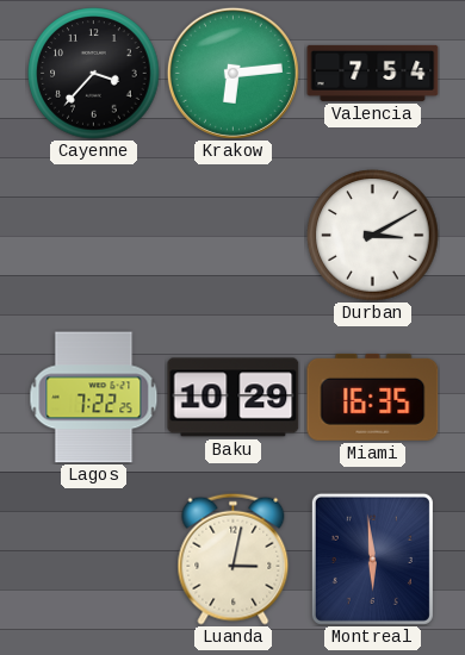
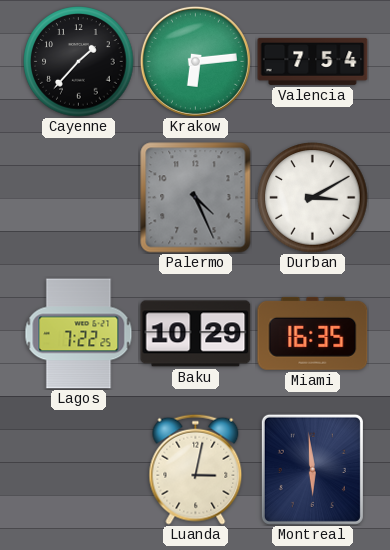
Cayenne: 3:37 -> 1:37
Palermo: none -> 4:26
